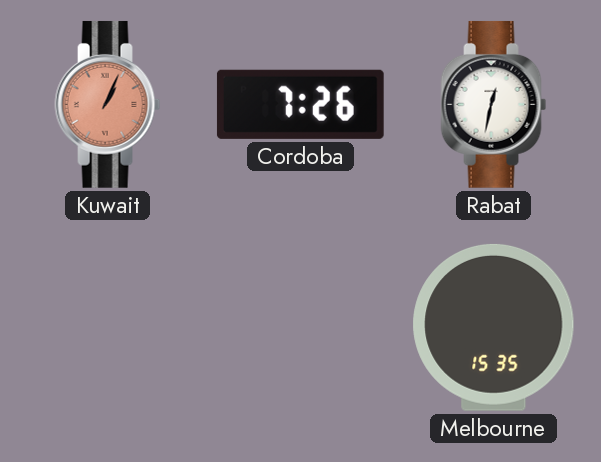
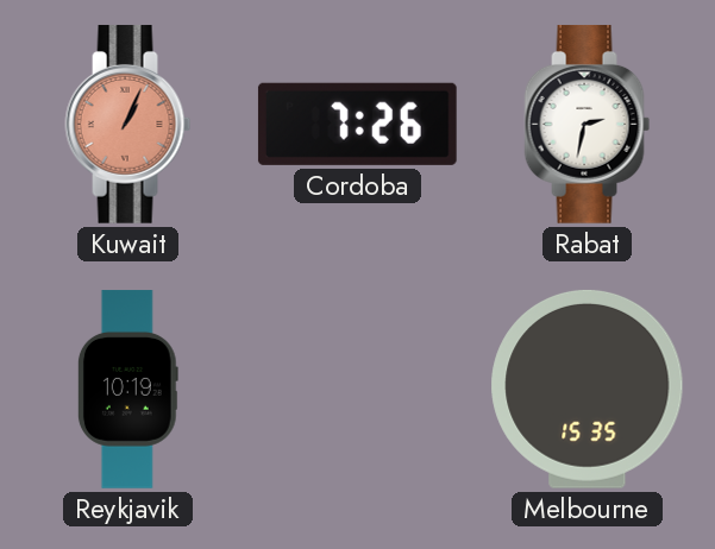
Rabat: 12:32 -> 2:32
Reykjavik: none -> 10:19
